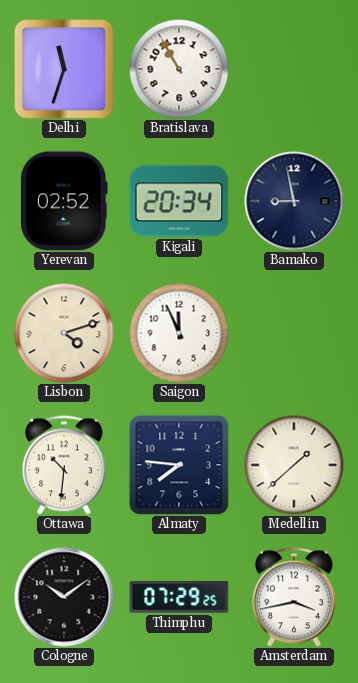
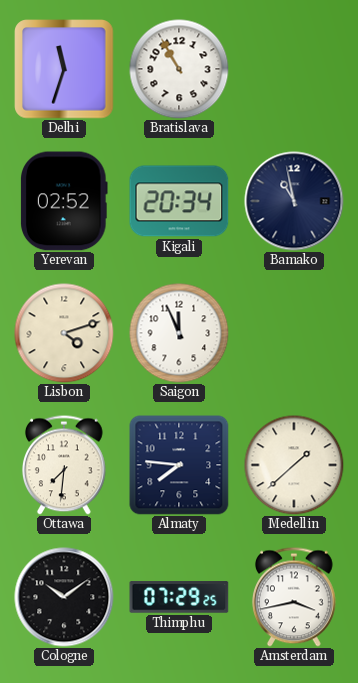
Bamako: 8:58 -> 10:58
Ottawa: 10:31 -> 7:31
